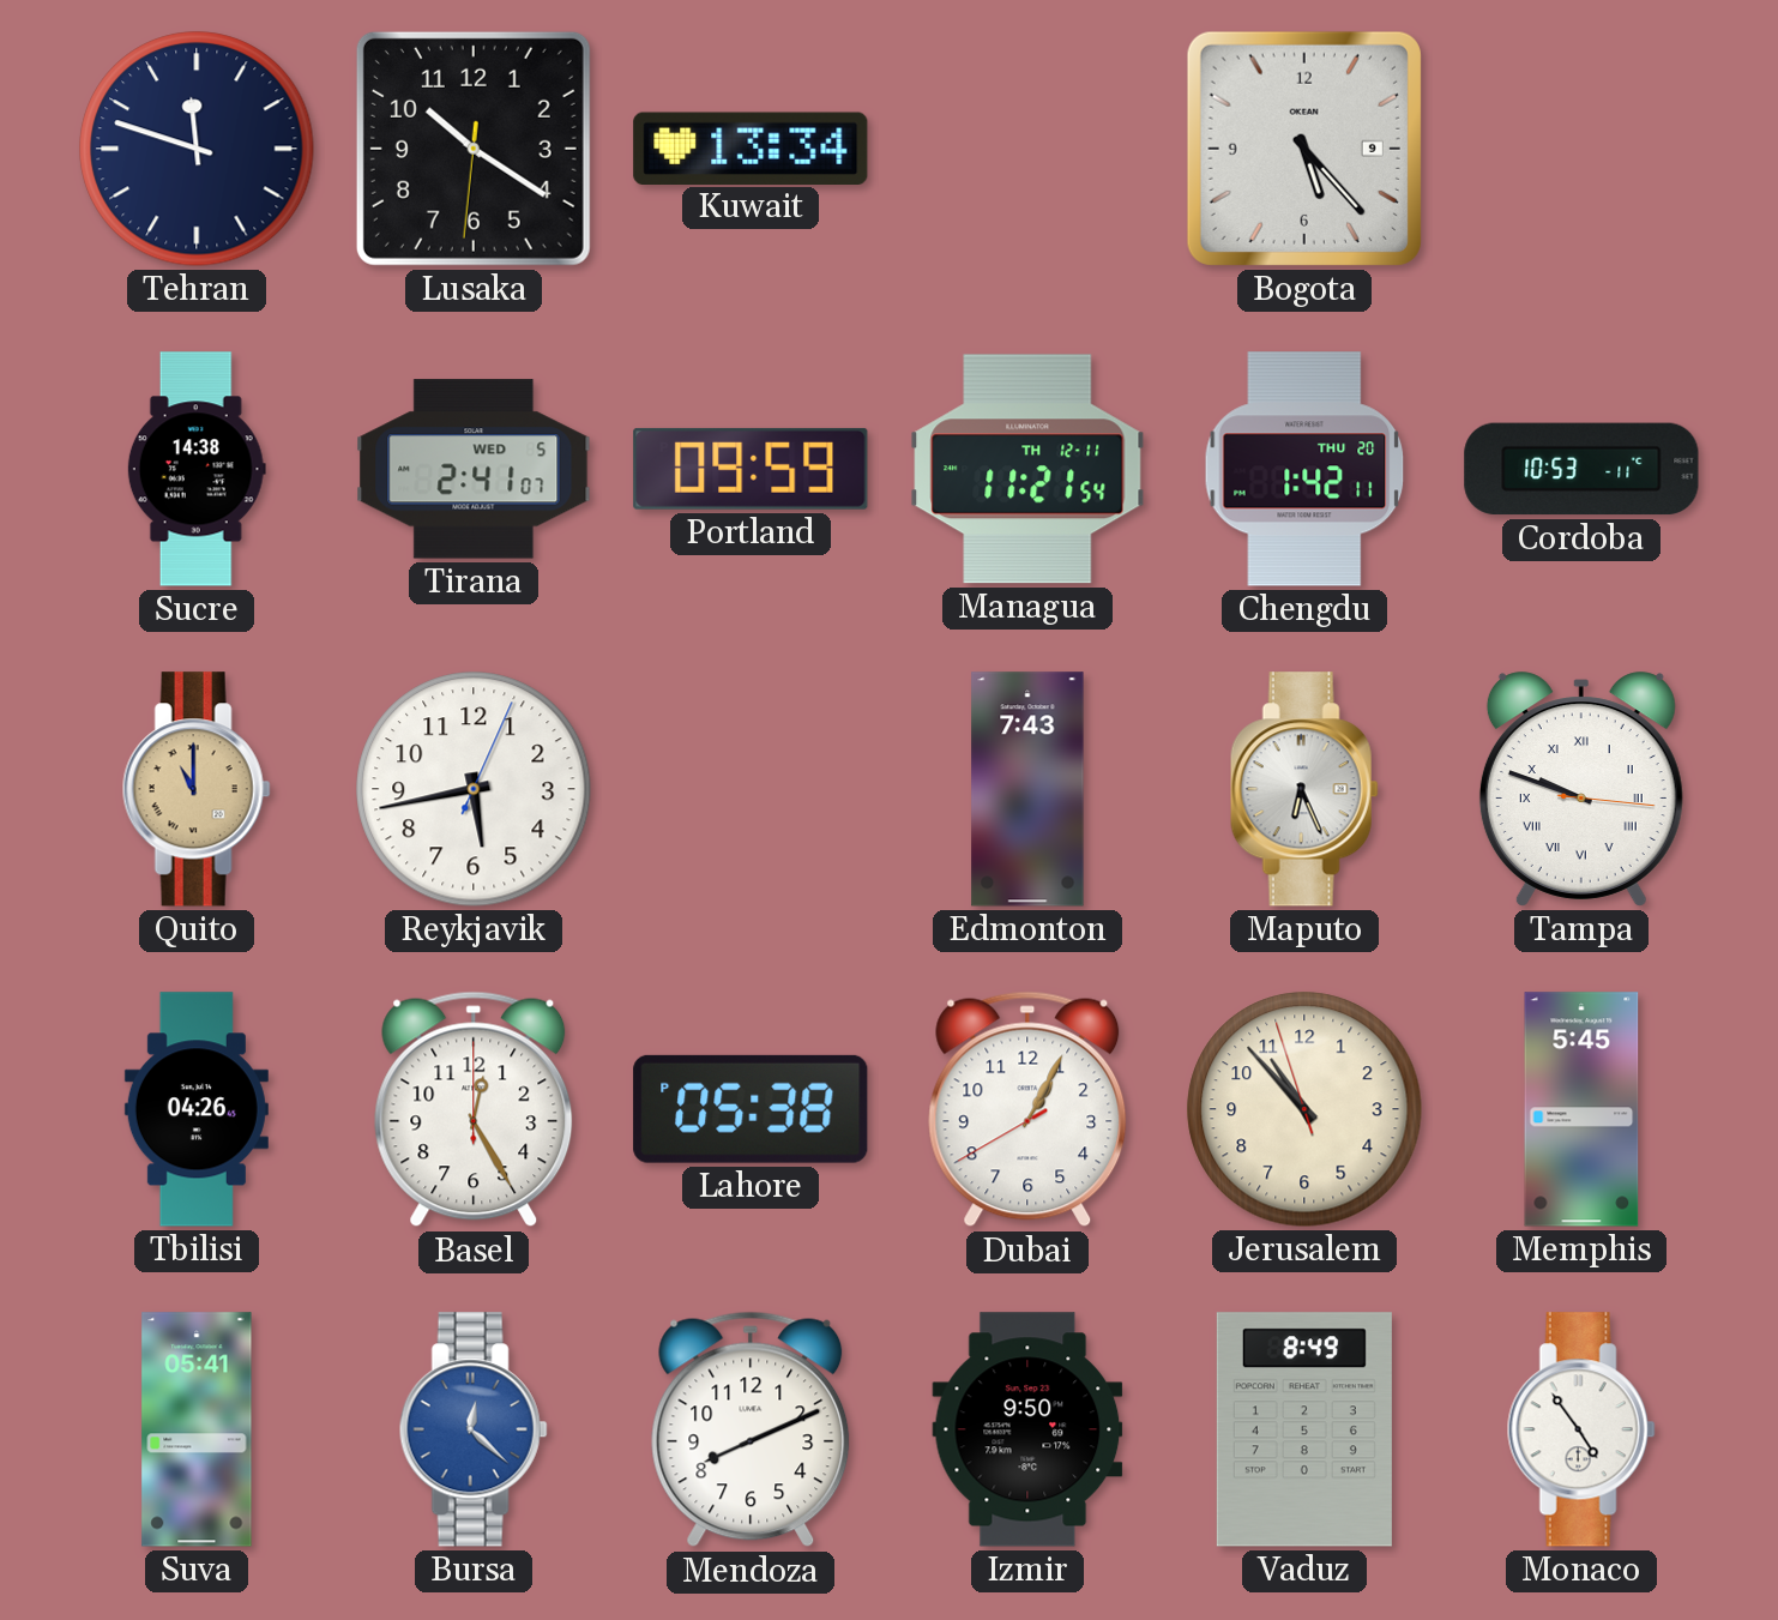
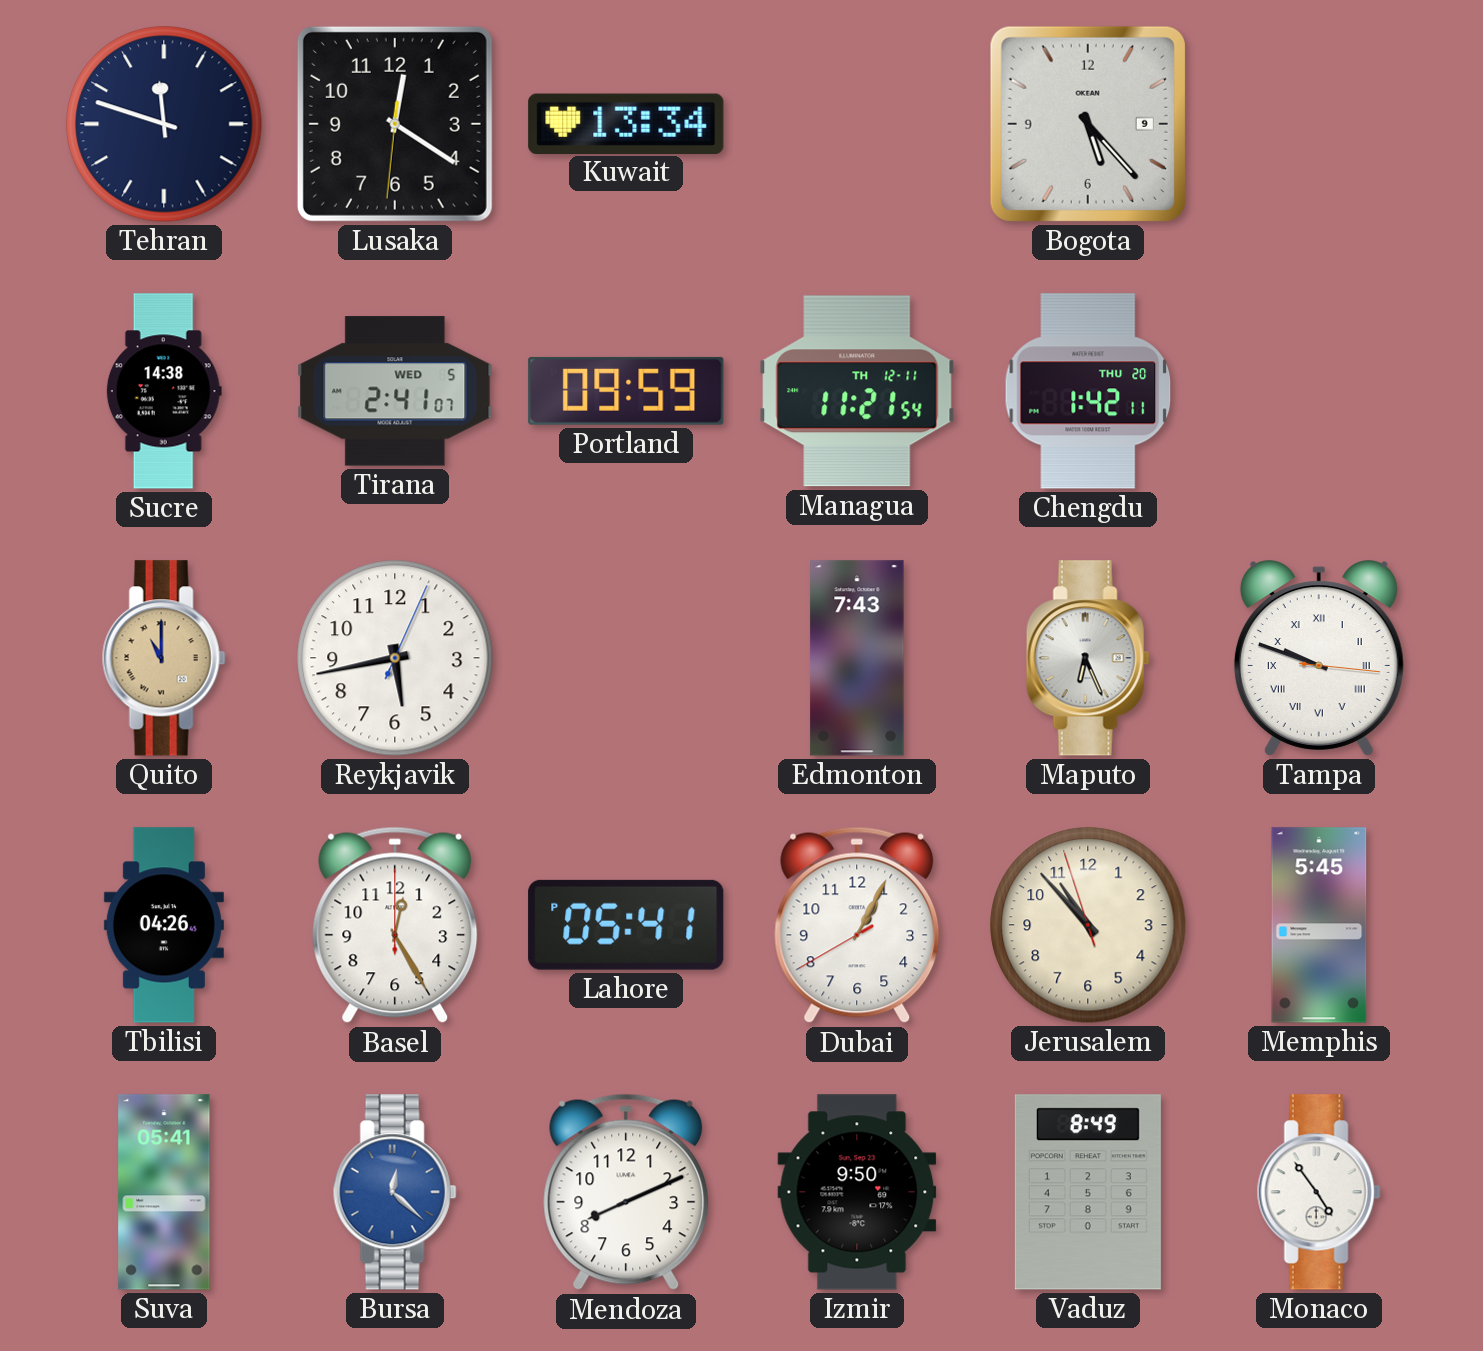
Lusaka: 10:20 -> 12:20
Cordoba: 10:53 -> none
Lahore: 05:38 -> 05:41
